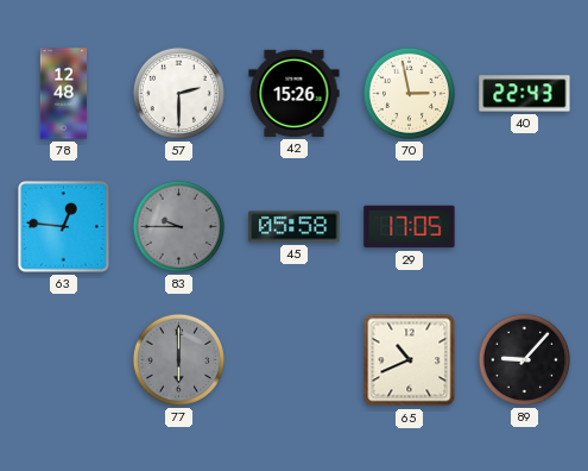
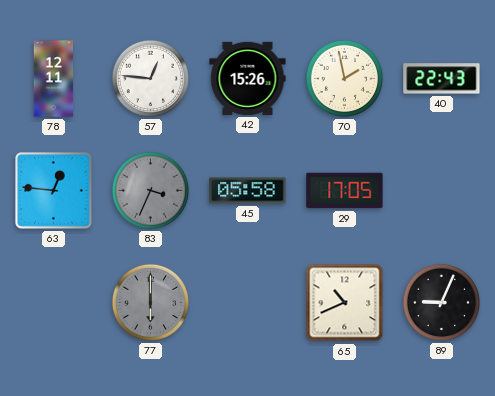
78: 12:48 -> 12:11
57: 2:30 -> 12:46
70: 2:58 -> 1:58
83: 9:45 -> 3:34
89: 9:07 -> 9:04
